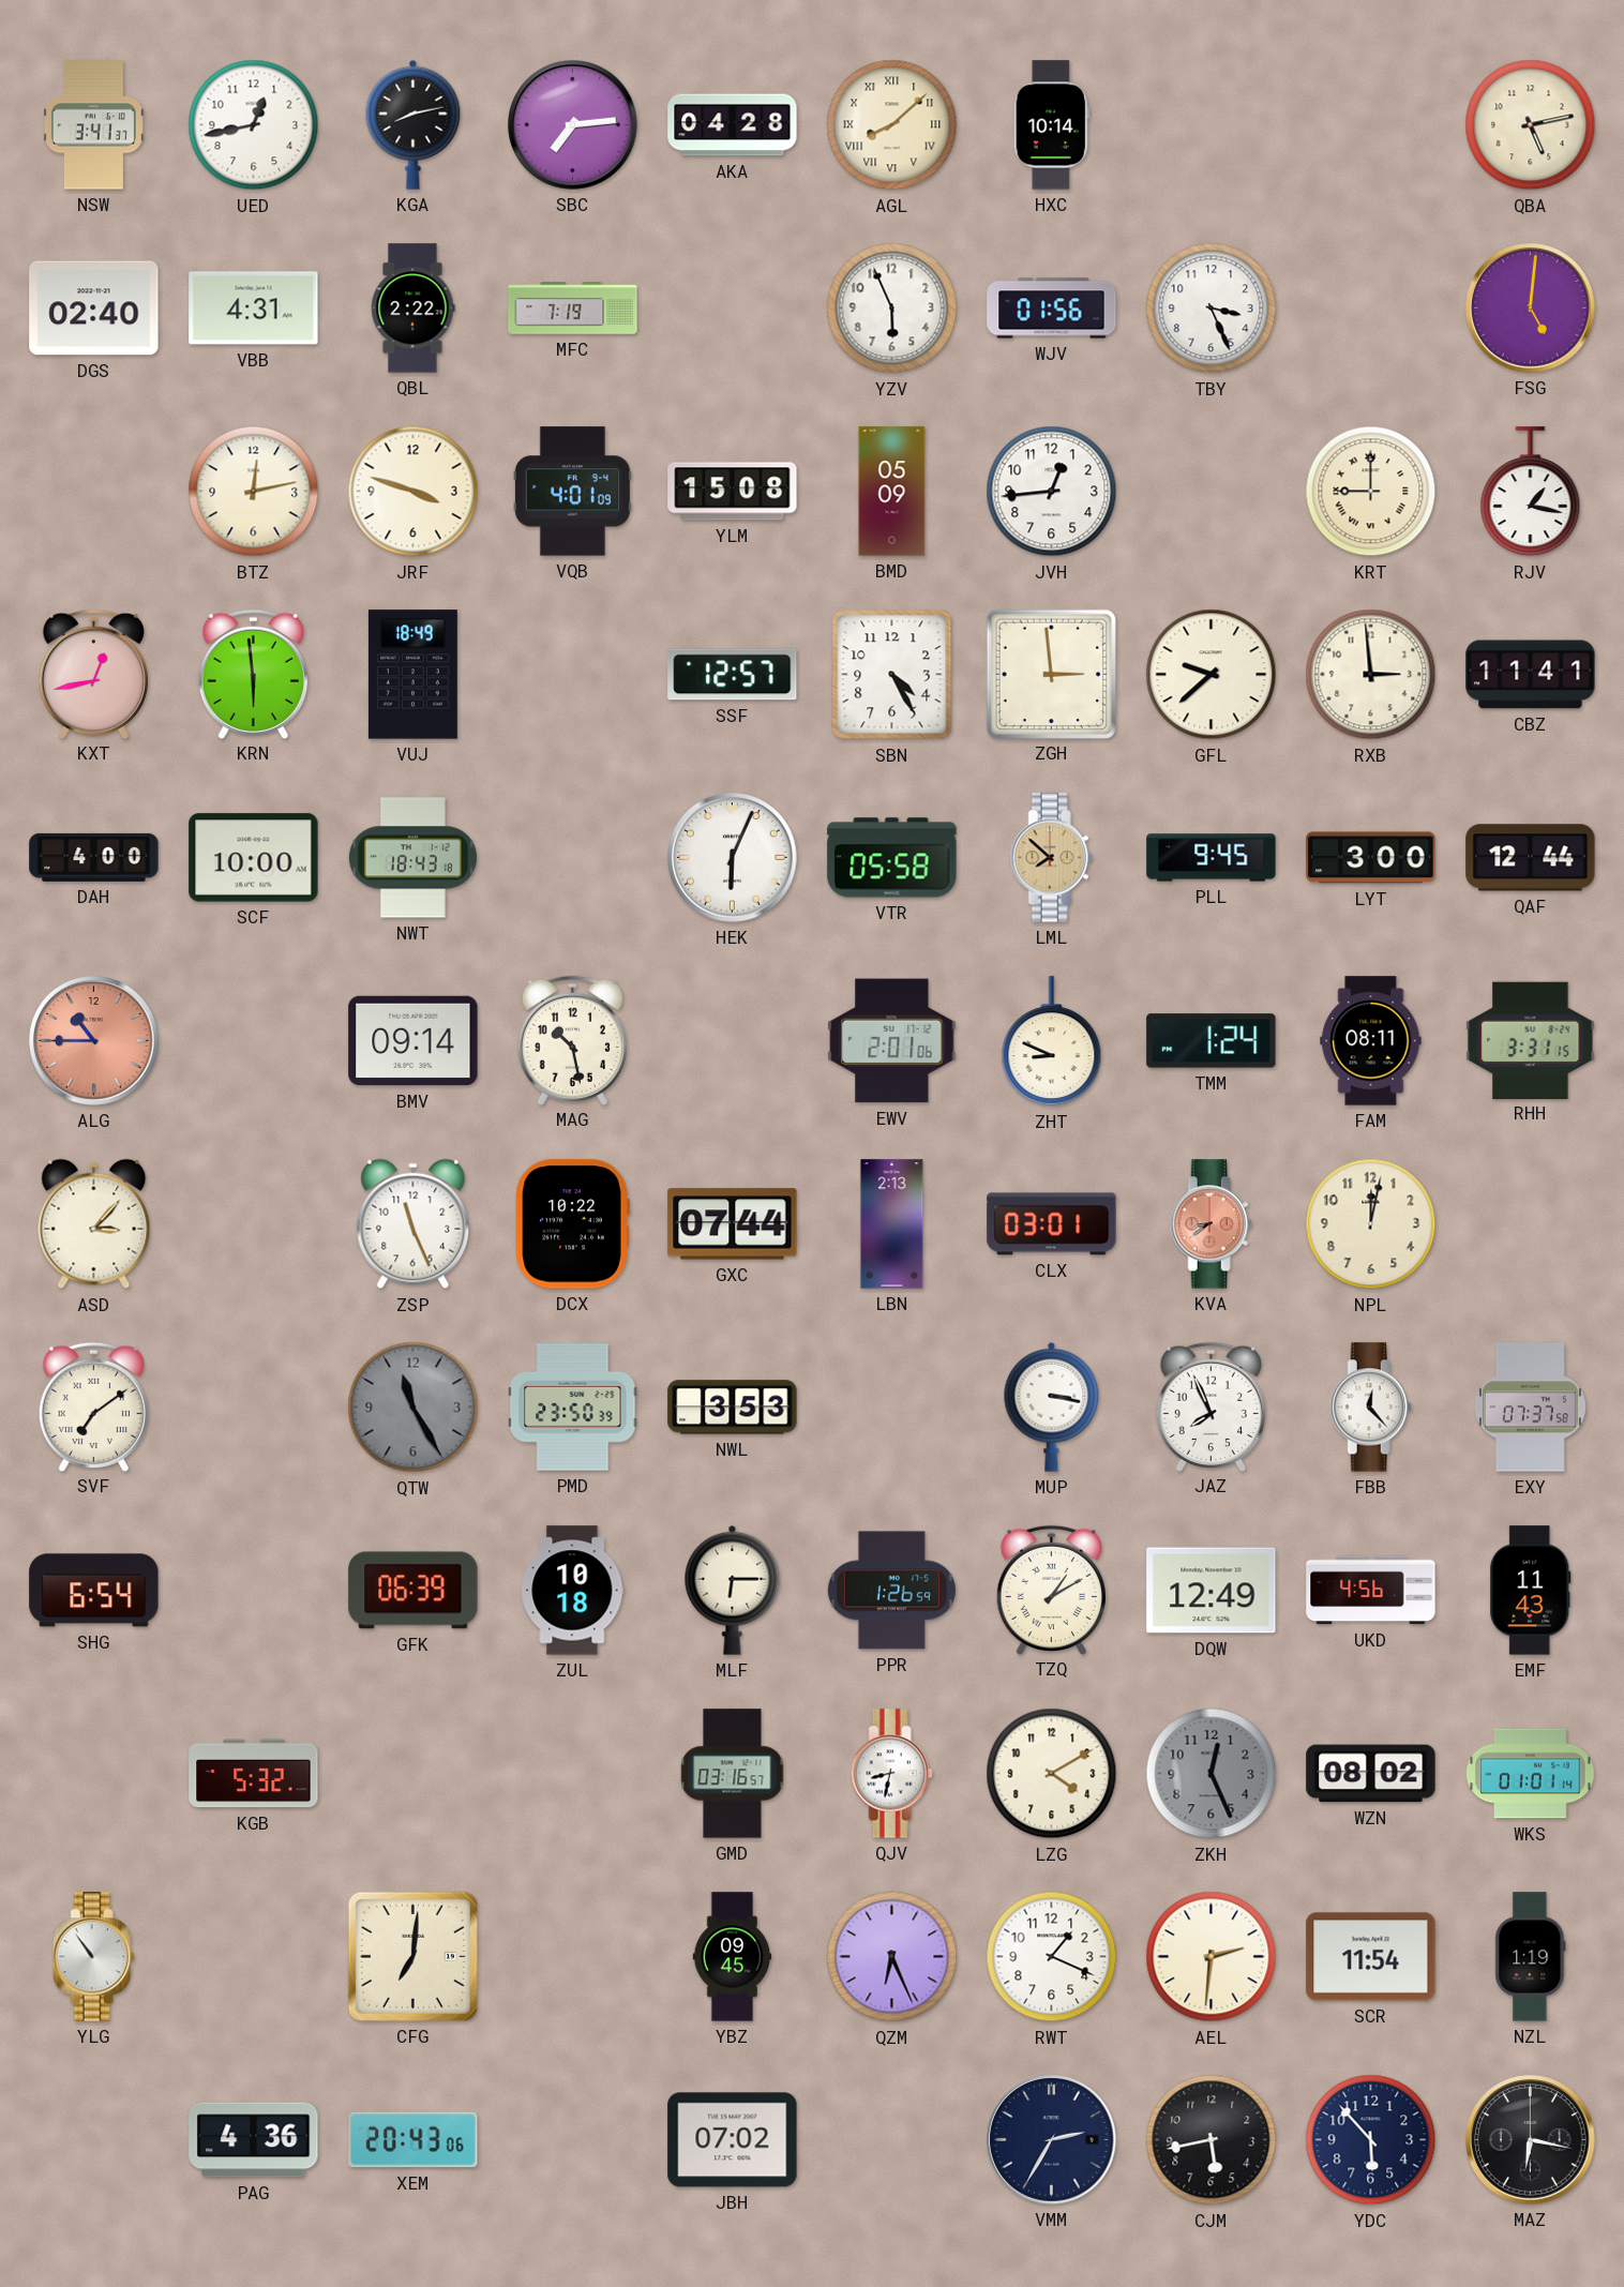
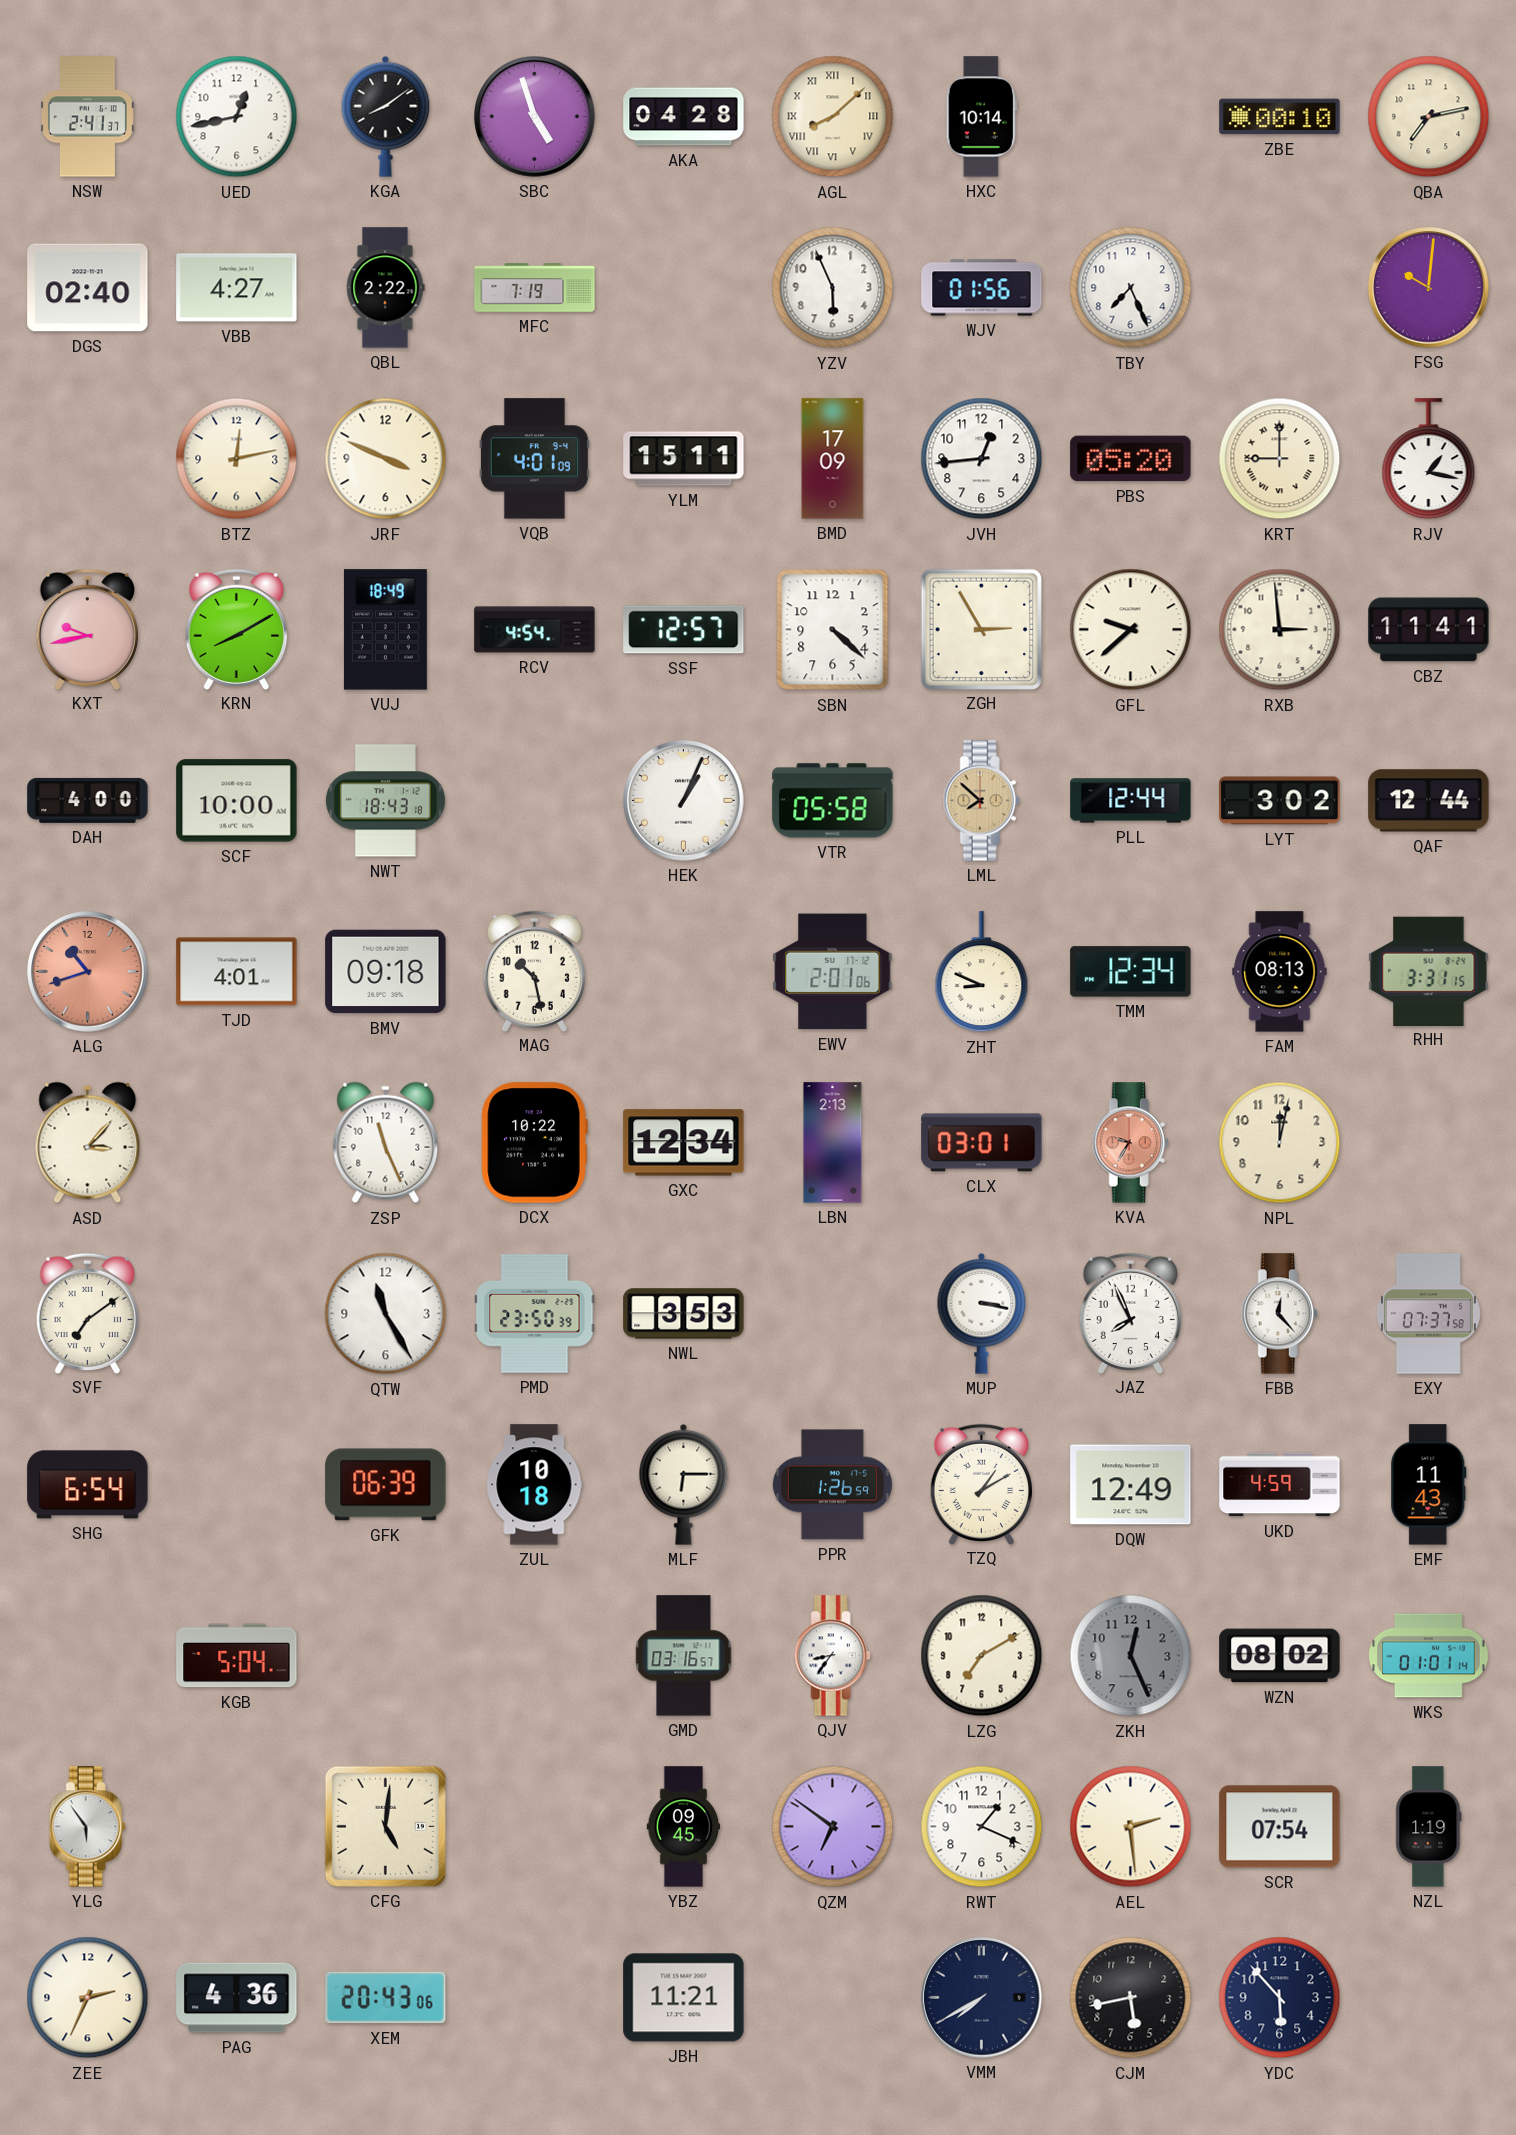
NSW: 3:41 -> 2:41
KGA: 8:13 -> 8:09
SBC: 7:14 -> 4:57
ZBE: none -> 00:10
QBA: 5:13 -> 7:13
VBB: 4:31 -> 4:27
TBY: 3:26 -> 7:26
FSG: 5:01 -> 10:01
JRF: 3:48 -> 3:49
YLM: 15:08 -> 15:11
BMD: 05:09 -> 17:09
PBS: none -> 05:20
KXT: 12:43 -> 9:43
KRN: 5:59 -> 8:10
RCV: none -> 4:54
SBN: 4:25 -> 4:22
ZGH: 2:59 -> 2:55
HEK: 6:04 -> 1:04
PLL: 9:45 -> 12:44
LYT: 3:00 -> 3:02
ALG: 10:45 -> 10:42
TJD: none -> 4:01
BMV: 09:14 -> 09:18
TMM: 1:24 -> 12:34
FAM: 08:11 -> 08:13
GXC: 07:44 -> 12:34
KVA: 8:39 -> 9:35
QTW dial: grey -> white
UKD: 4:56 -> 4:59
KGB: 5:32 -> 5:04
QJV: 8:32 -> 8:36
LZG: 4:10 -> 7:10
YLG: 10:54 -> 5:54
CFG: 7:01 -> 5:01
QZM: 6:26 -> 6:51
AEL: 2:31 -> 2:29
SCR: 11:54 -> 07:54
ZEE: none -> 2:34
JBH: 07:02 -> 11:21
VMM: 2:35 -> 7:40
MAZ: 6:17 -> none
